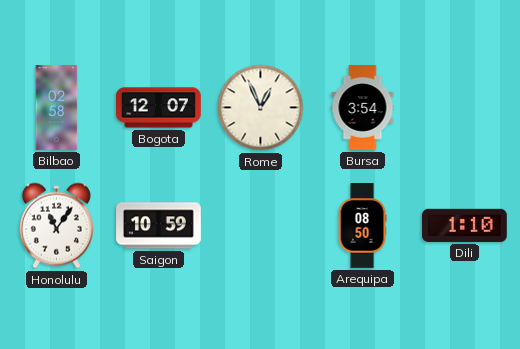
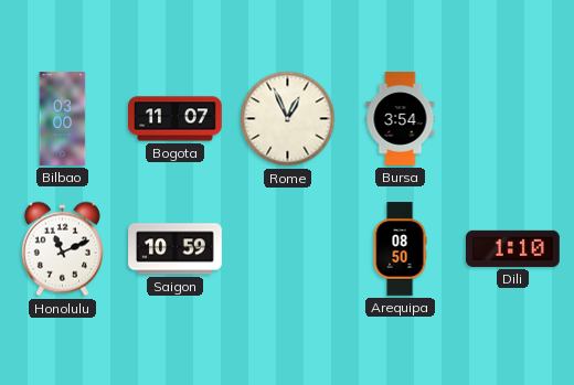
Bilbao: 02:58 -> 03:00
Bogota: 12:07 -> 11:07
Honolulu: 11:06 -> 11:11
